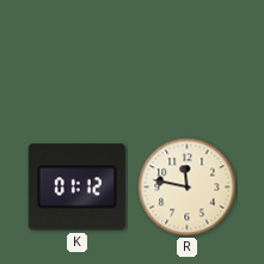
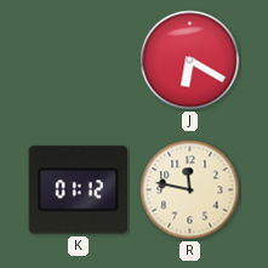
J: none -> 6:20
